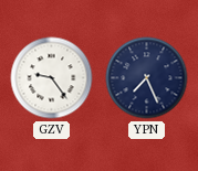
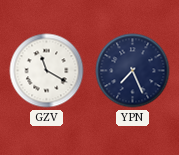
GZV: 9:24 -> 11:20
